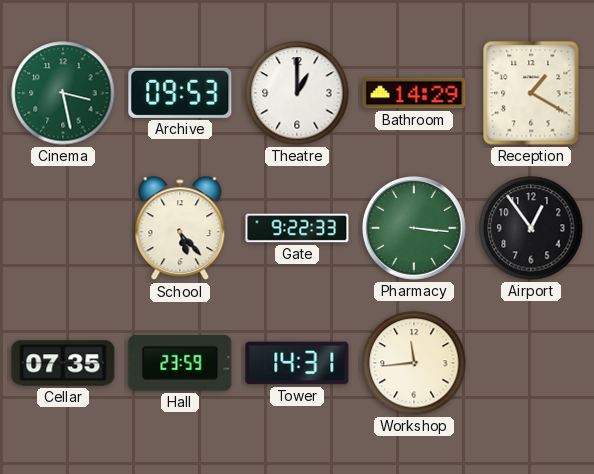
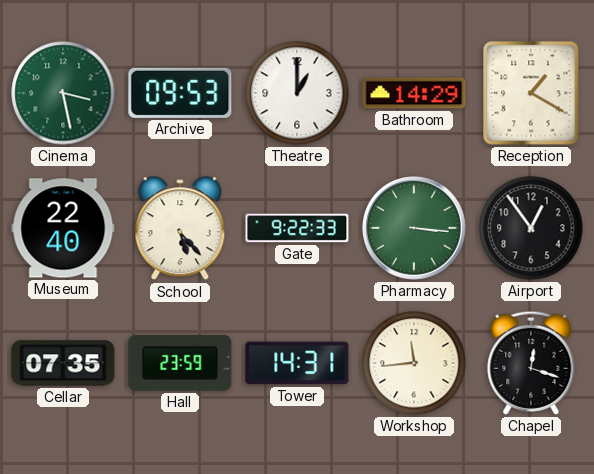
Museum: none -> 22:40
Chapel: none -> 12:18
